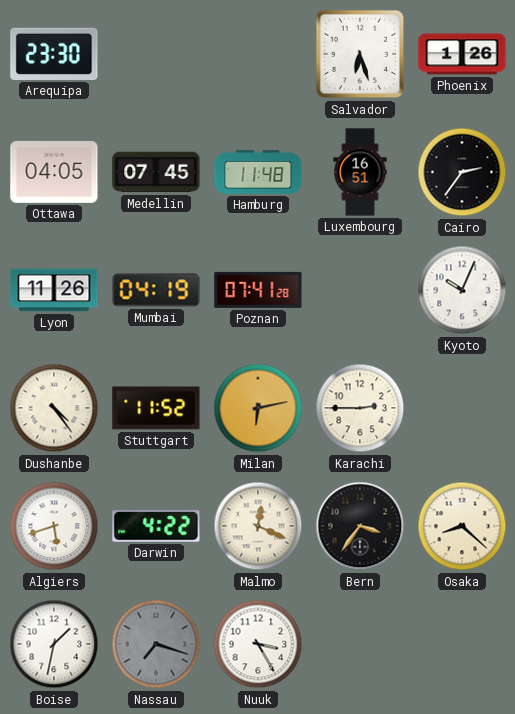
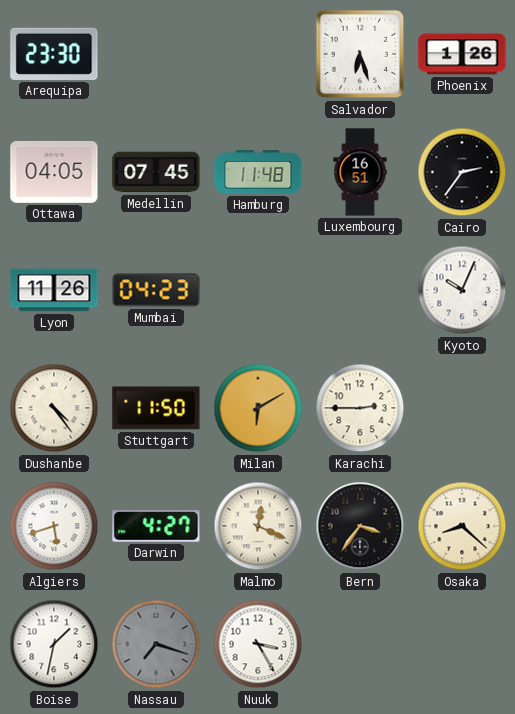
Mumbai: 04:19 -> 04:23
Poznan: 07:41 -> none
Stuttgart: 11:52 -> 11:50
Milan: 6:13 -> 6:10
Darwin: 4:22 -> 4:27
